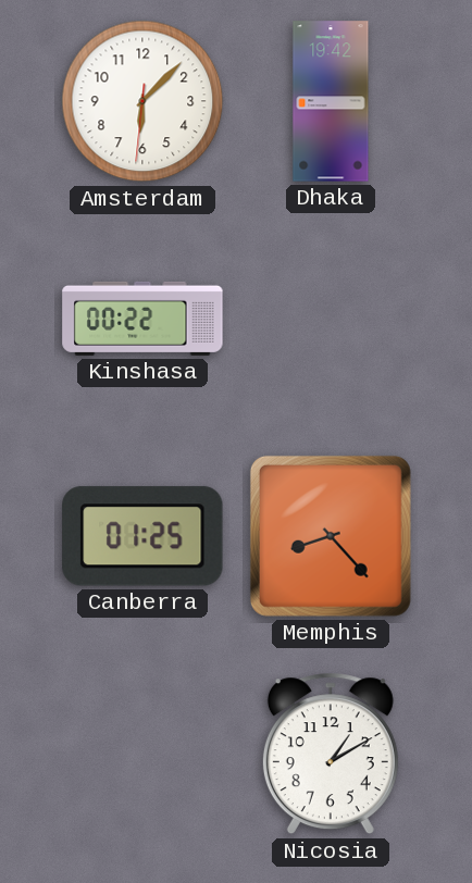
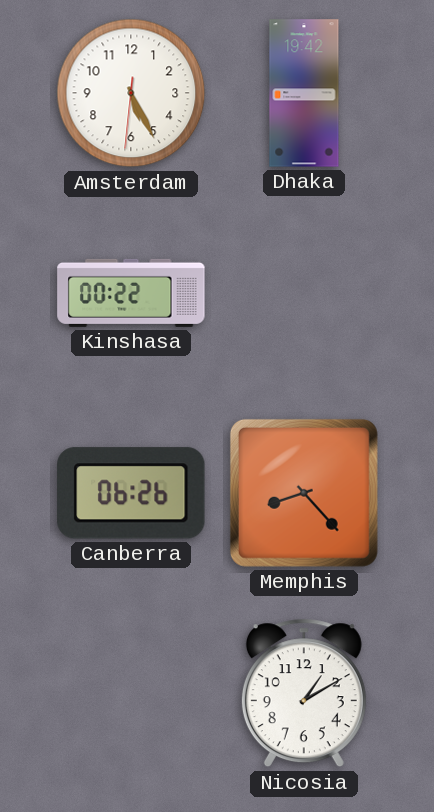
Amsterdam: 6:07 -> 5:25
Canberra: 01:25 -> 06:26
